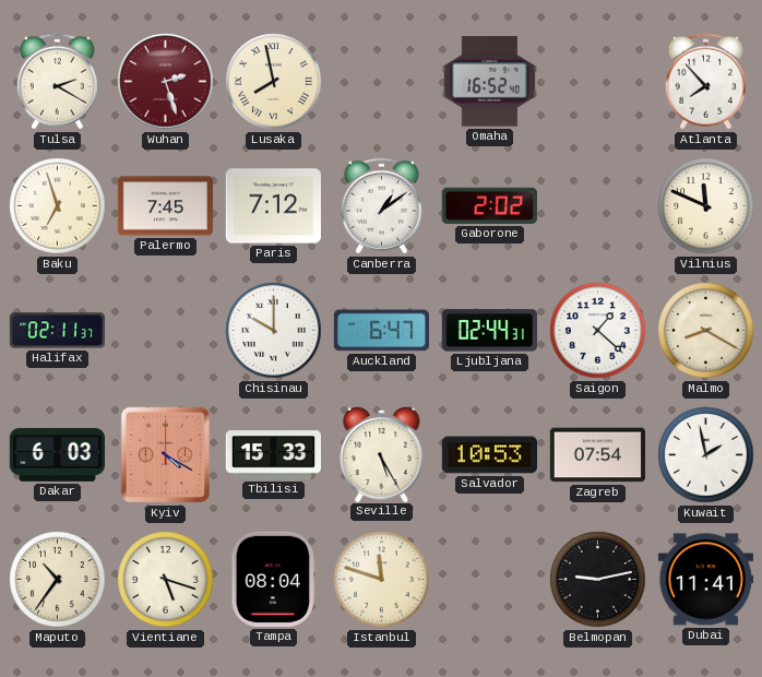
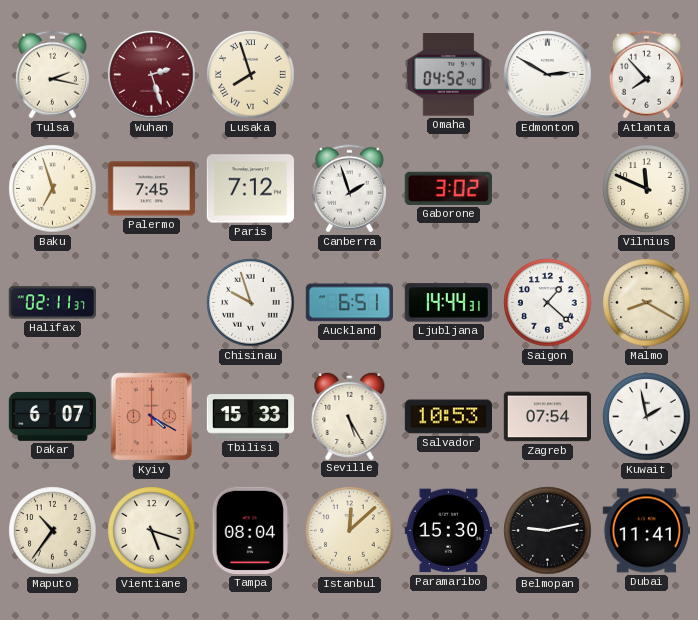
Tulsa: 2:20 -> 2:17
Lusaka: 7:58 -> 7:57
Omaha: 16:52 -> 04:52
Edmonton: none -> 2:50
Canberra: 1:09 -> 1:57
Gaborone: 2:02 -> 3:02
Chisinau: 10:00 -> 9:57
Auckland: 6:47 -> 6:51
Ljubljana: 02:44 -> 14:44
Dakar: 6:03 -> 6:07
Istanbul: 11:48 -> 12:08
Paramaribo: none -> 15:30
